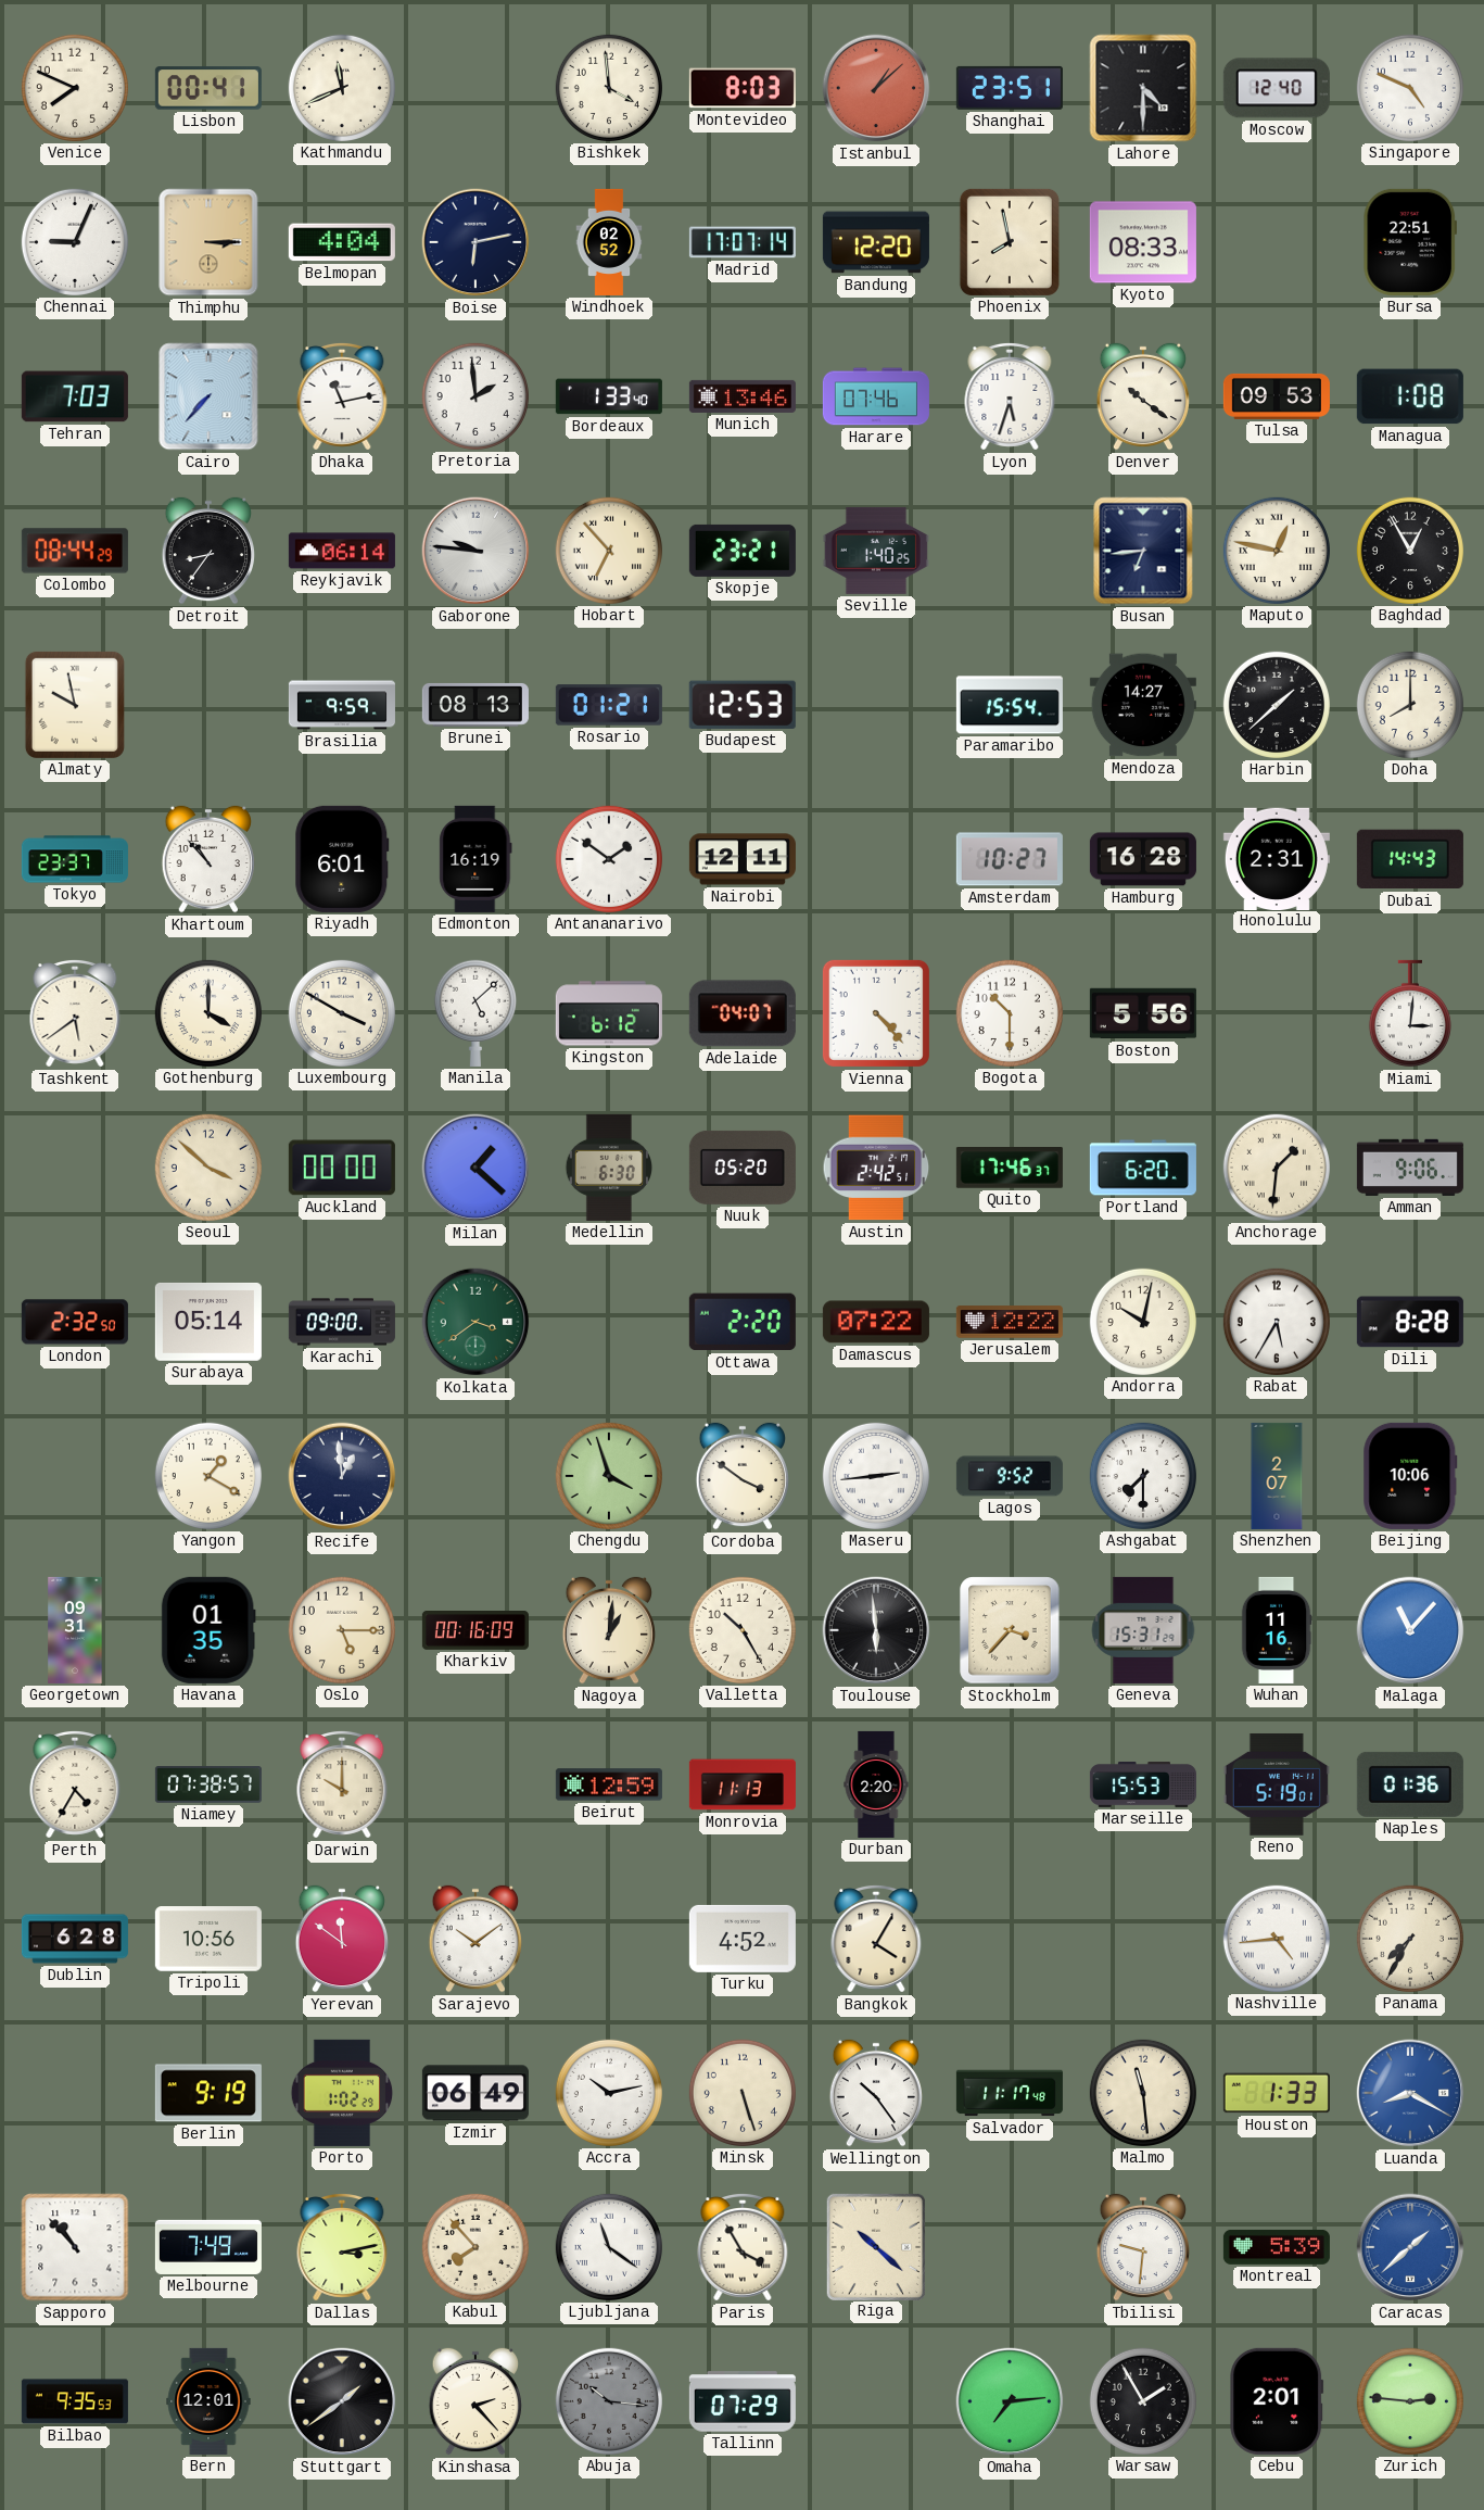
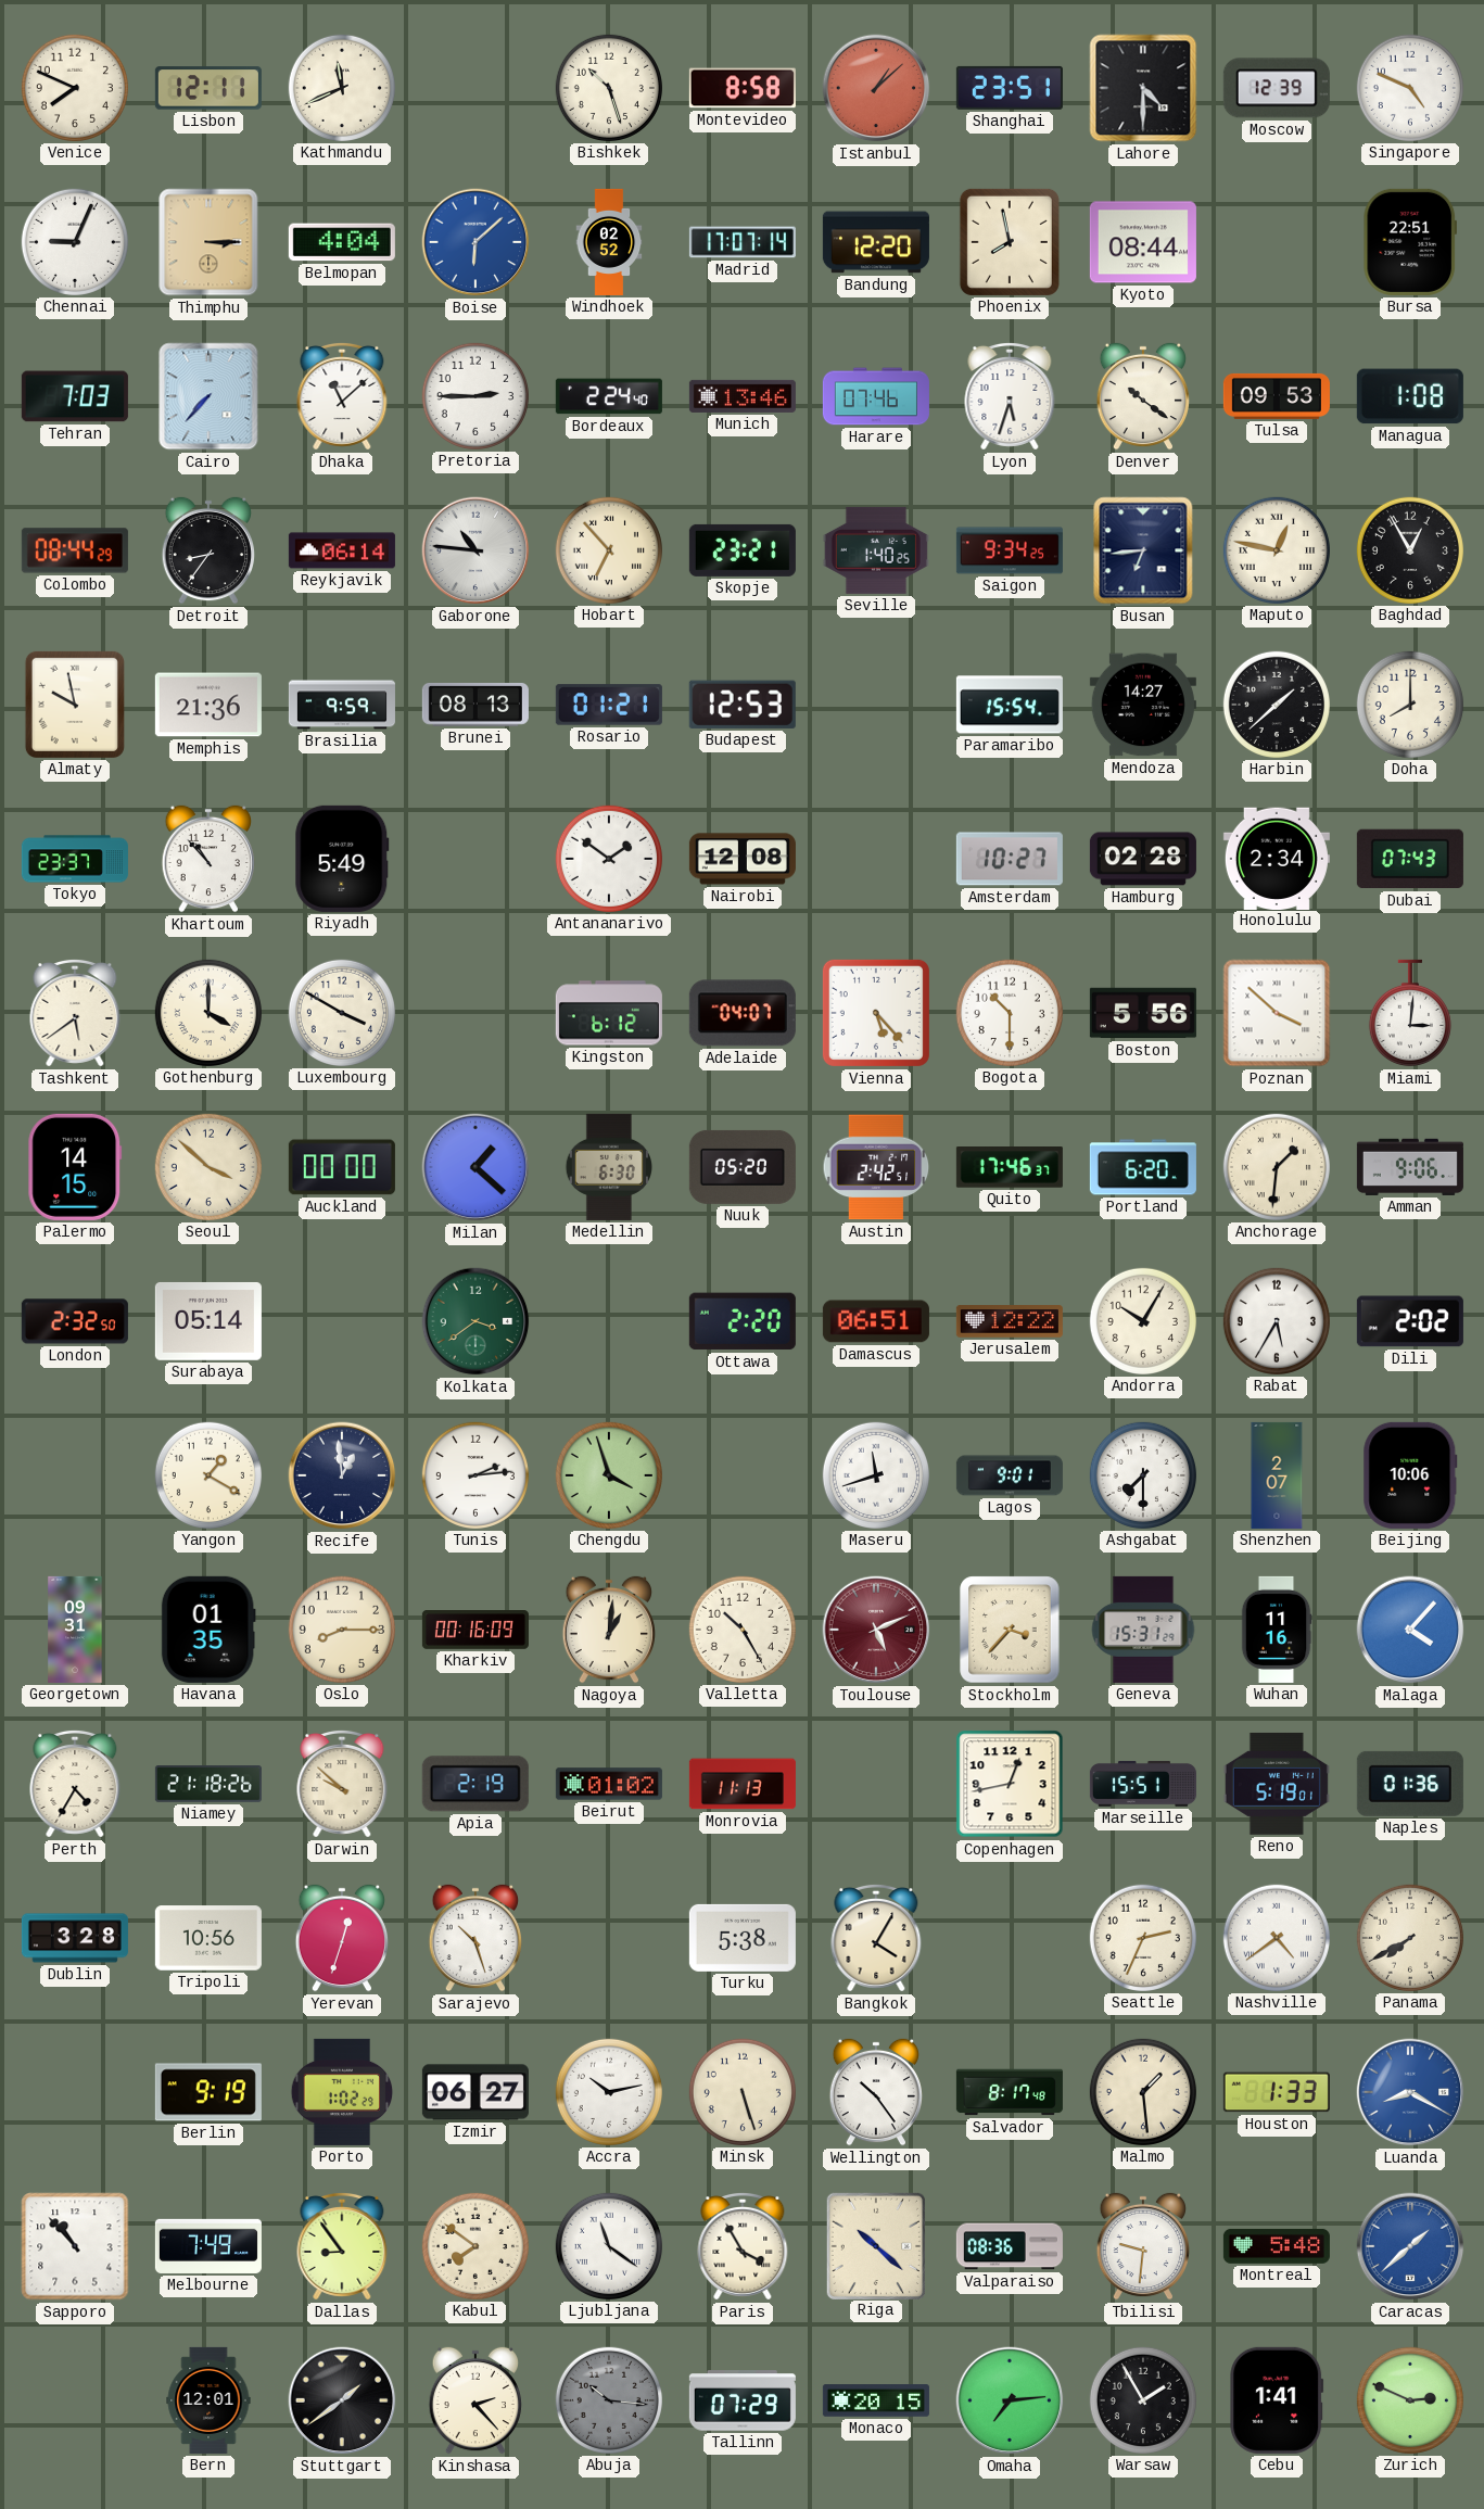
Lisbon: 00:41 -> 12:11
Bishkek: 3:59 -> 10:27
Montevideo: 8:03 -> 8:58
Moscow: 12:40 -> 12:39
Boise: 6:13 -> 6:08
Boise dial: navy -> blue
Kyoto: 08:33 -> 08:44
Dhaka: 11:13 -> 11:08
Pretoria: 1:59 -> 2:45
Bordeaux: 1:33 -> 2:24
Gaborone: 9:46 -> 10:46
Saigon: none -> 9:34
Memphis: none -> 21:36
Riyadh: 6:01 -> 5:49
Edmonton: 16:19 -> none
Nairobi: 12:11 -> 12:08
Hamburg: 16:28 -> 02:28
Honolulu: 2:31 -> 2:34
Dubai: 14:43 -> 07:43
Manila: 5:08 -> none
Vienna: 4:23 -> 5:23
Poznan: none -> 3:52
Palermo: none -> 14:15
Karachi: 09:00 -> none
Damascus: 07:22 -> 06:51
Andorra: 10:02 -> 10:05
Dili: 8:28 -> 2:02
Tunis: none -> 2:14
Cordoba: 3:51 -> none
Maseru: 2:44 -> 11:42
Lagos: 9:52 -> 9:01
Oslo: 5:15 -> 8:15
Toulouse: 5:59 -> 5:11
Toulouse dial: black -> burgundy
Malaga: 11:07 -> 4:07
Niamey: 07:38 -> 21:18
Darwin: 10:00 -> 9:52
Apia: none -> 2:19
Beirut: 12:59 -> 01:02
Durban: 2:20 -> none
Copenhagen: none -> 12:43
Marseille: 15:53 -> 15:51
Dublin: 6:28 -> 3:28
Yerevan: 11:51 -> 12:33
Sarajevo: 10:09 -> 10:27
Turku: 4:52 -> 5:38
Seattle: none -> 2:34
Nashville: 4:44 -> 4:39
Panama: 7:35 -> 7:40
Izmir: 06:49 -> 06:27
Salvador: 11:17 -> 8:17
Malmo: 11:29 -> 1:29
Dallas: 3:13 -> 8:54
Kabul: 7:53 -> 7:51
Valparaiso: none -> 08:36
Montreal: 5:39 -> 5:48
Bilbao: 9:35 -> none
Monaco: none -> 20:15
Cebu: 2:01 -> 1:41
Zurich: 2:46 -> 2:49
